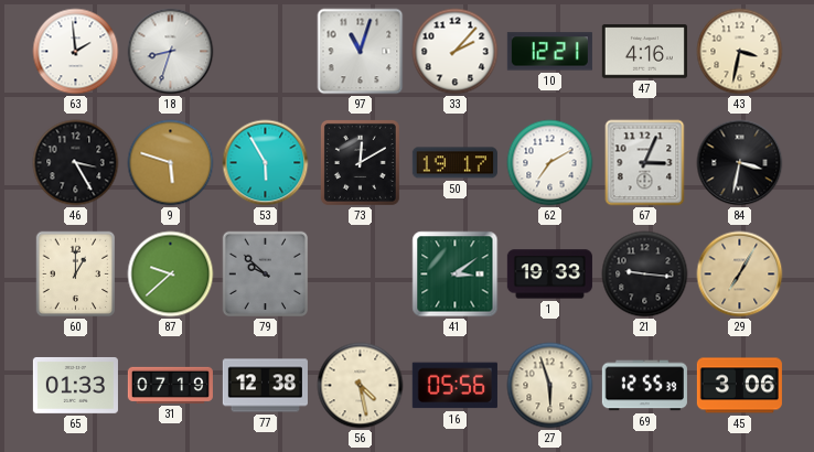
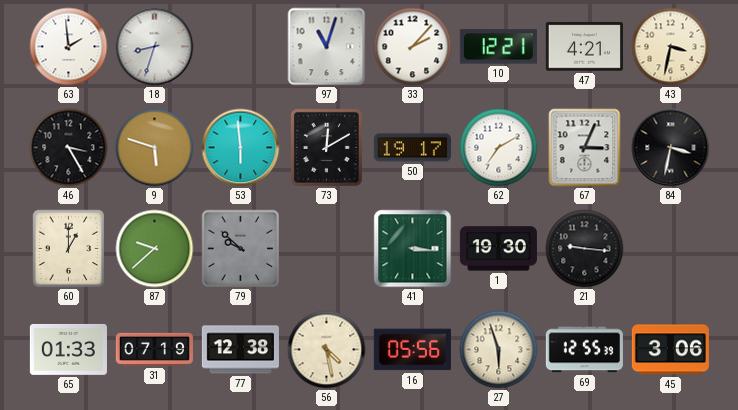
47: 4:16 -> 4:21
53: 5:55 -> 5:59
41: 3:09 -> 3:16
1: 19:33 -> 19:30
29: 7:05 -> none
